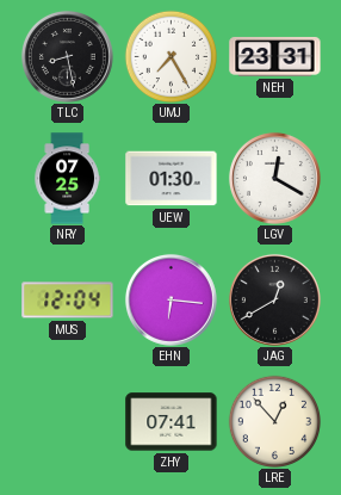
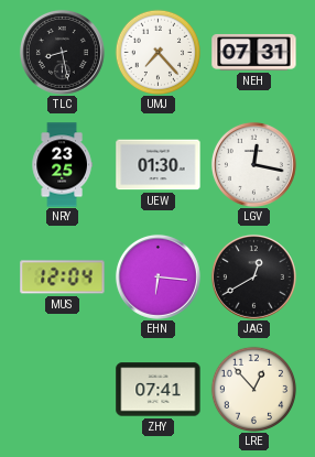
UMJ: 7:25 -> 7:23
NEH: 23:31 -> 07:31
NRY: 07:25 -> 23:25
LGV: 12:20 -> 12:17
